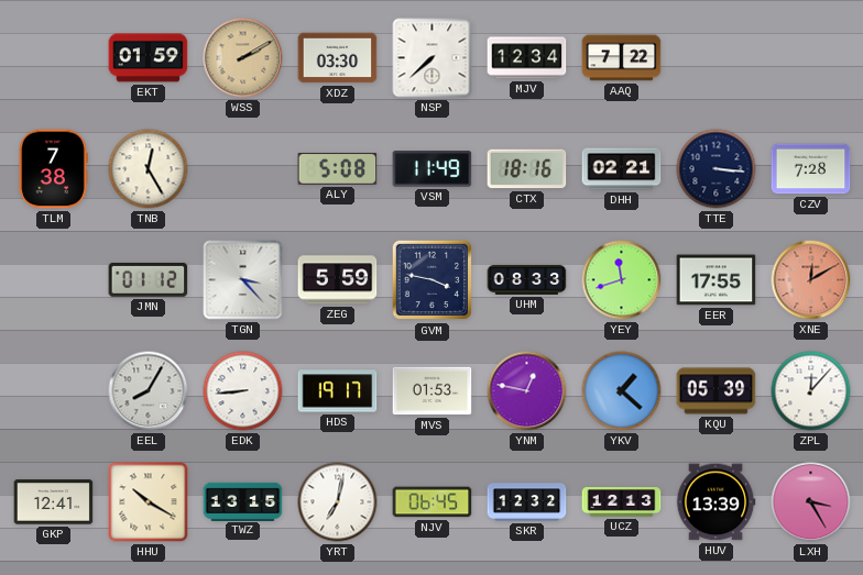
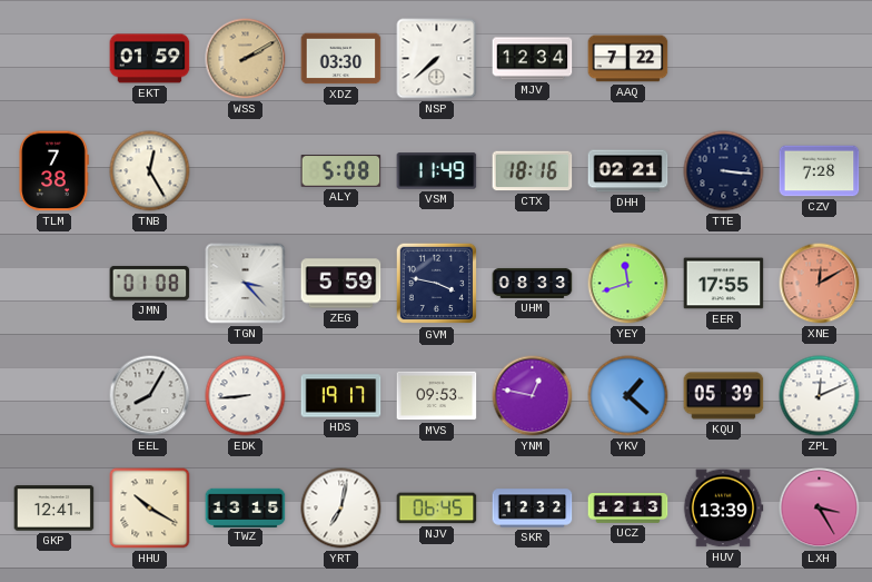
JMN: 01:12 -> 01:08
MVS: 01:53 -> 09:53
ZPL: 12:07 -> 12:11
